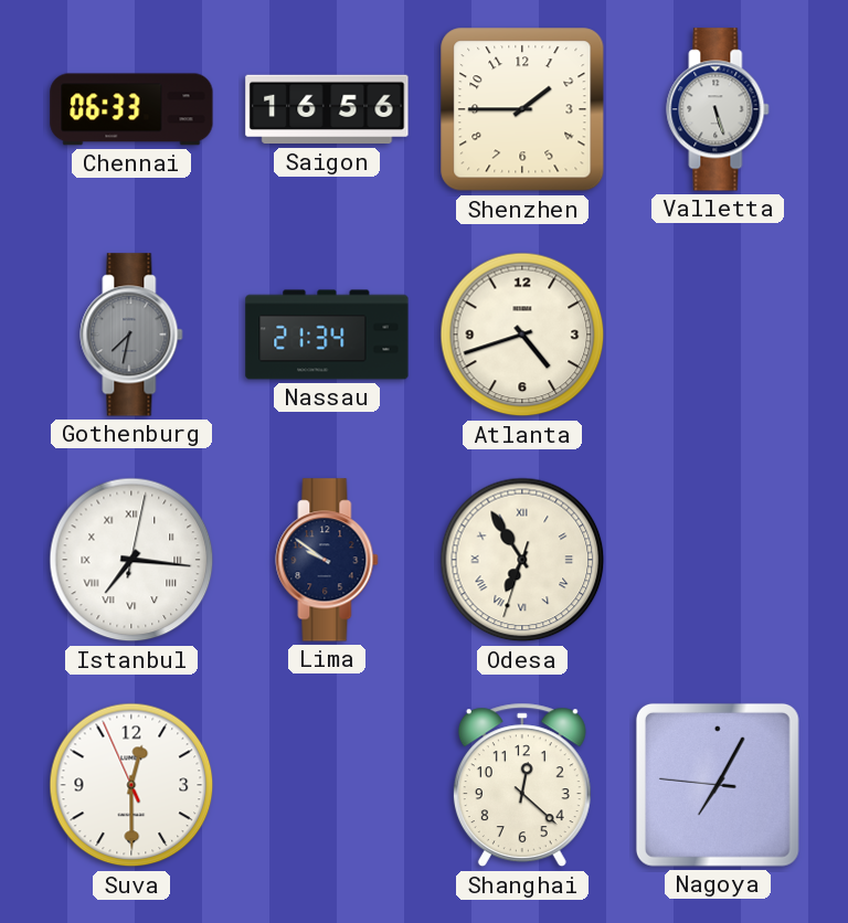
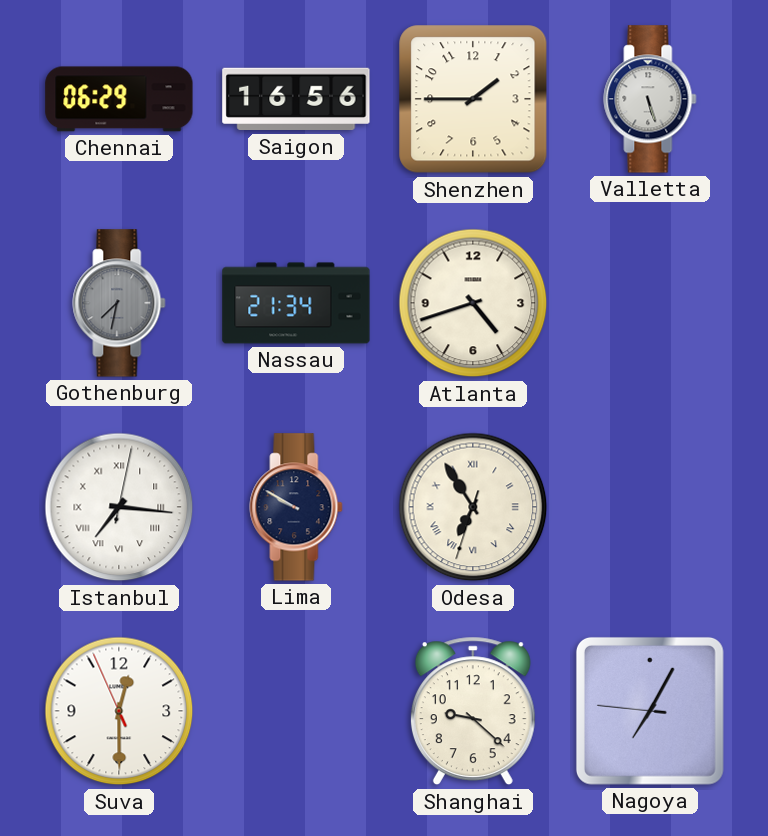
Chennai: 06:33 -> 06:29
Lima: 9:51 -> 9:50
Shanghai: 12:22 -> 9:22
